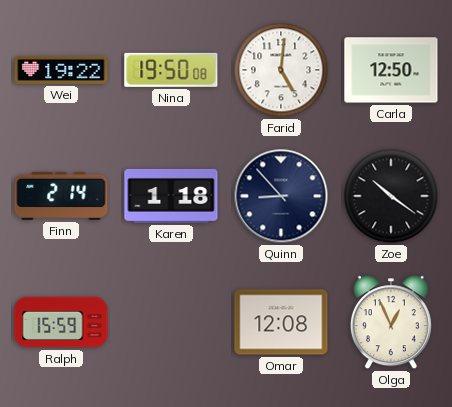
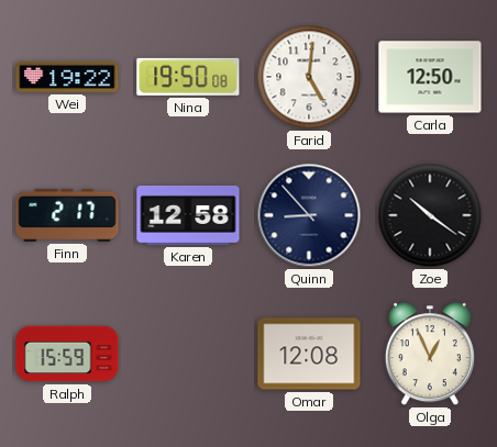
Finn: 2:14 -> 2:17
Karen: 1:18 -> 12:58
